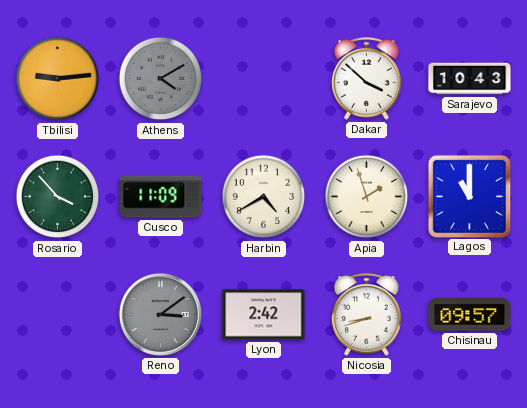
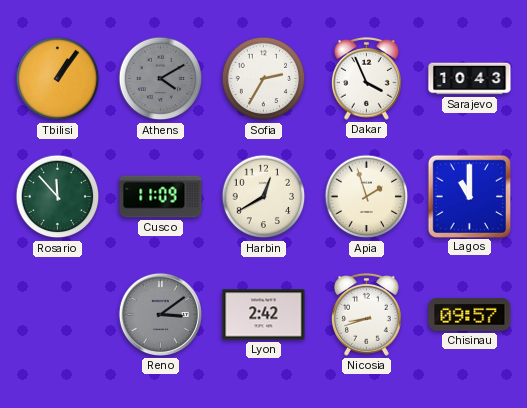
Tbilisi: 9:14 -> 1:06
Sofia: none -> 2:35
Dakar: 3:52 -> 3:56
Rosario: 3:53 -> 11:53
Harbin: 4:40 -> 12:40
